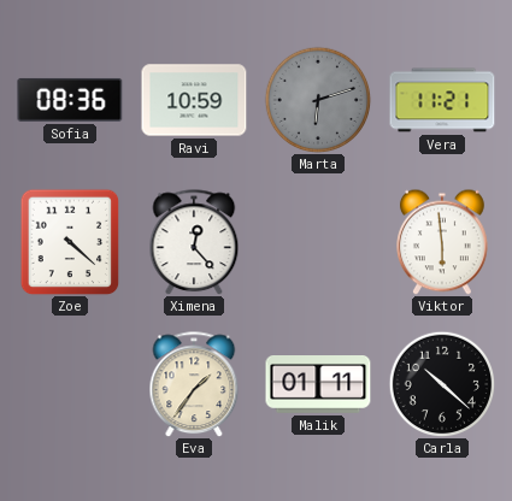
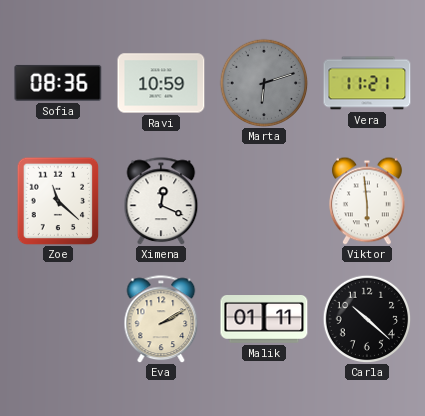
Zoe: 4:22 -> 11:22
Ximena: 12:23 -> 12:19
Eva: 1:36 -> 2:10
